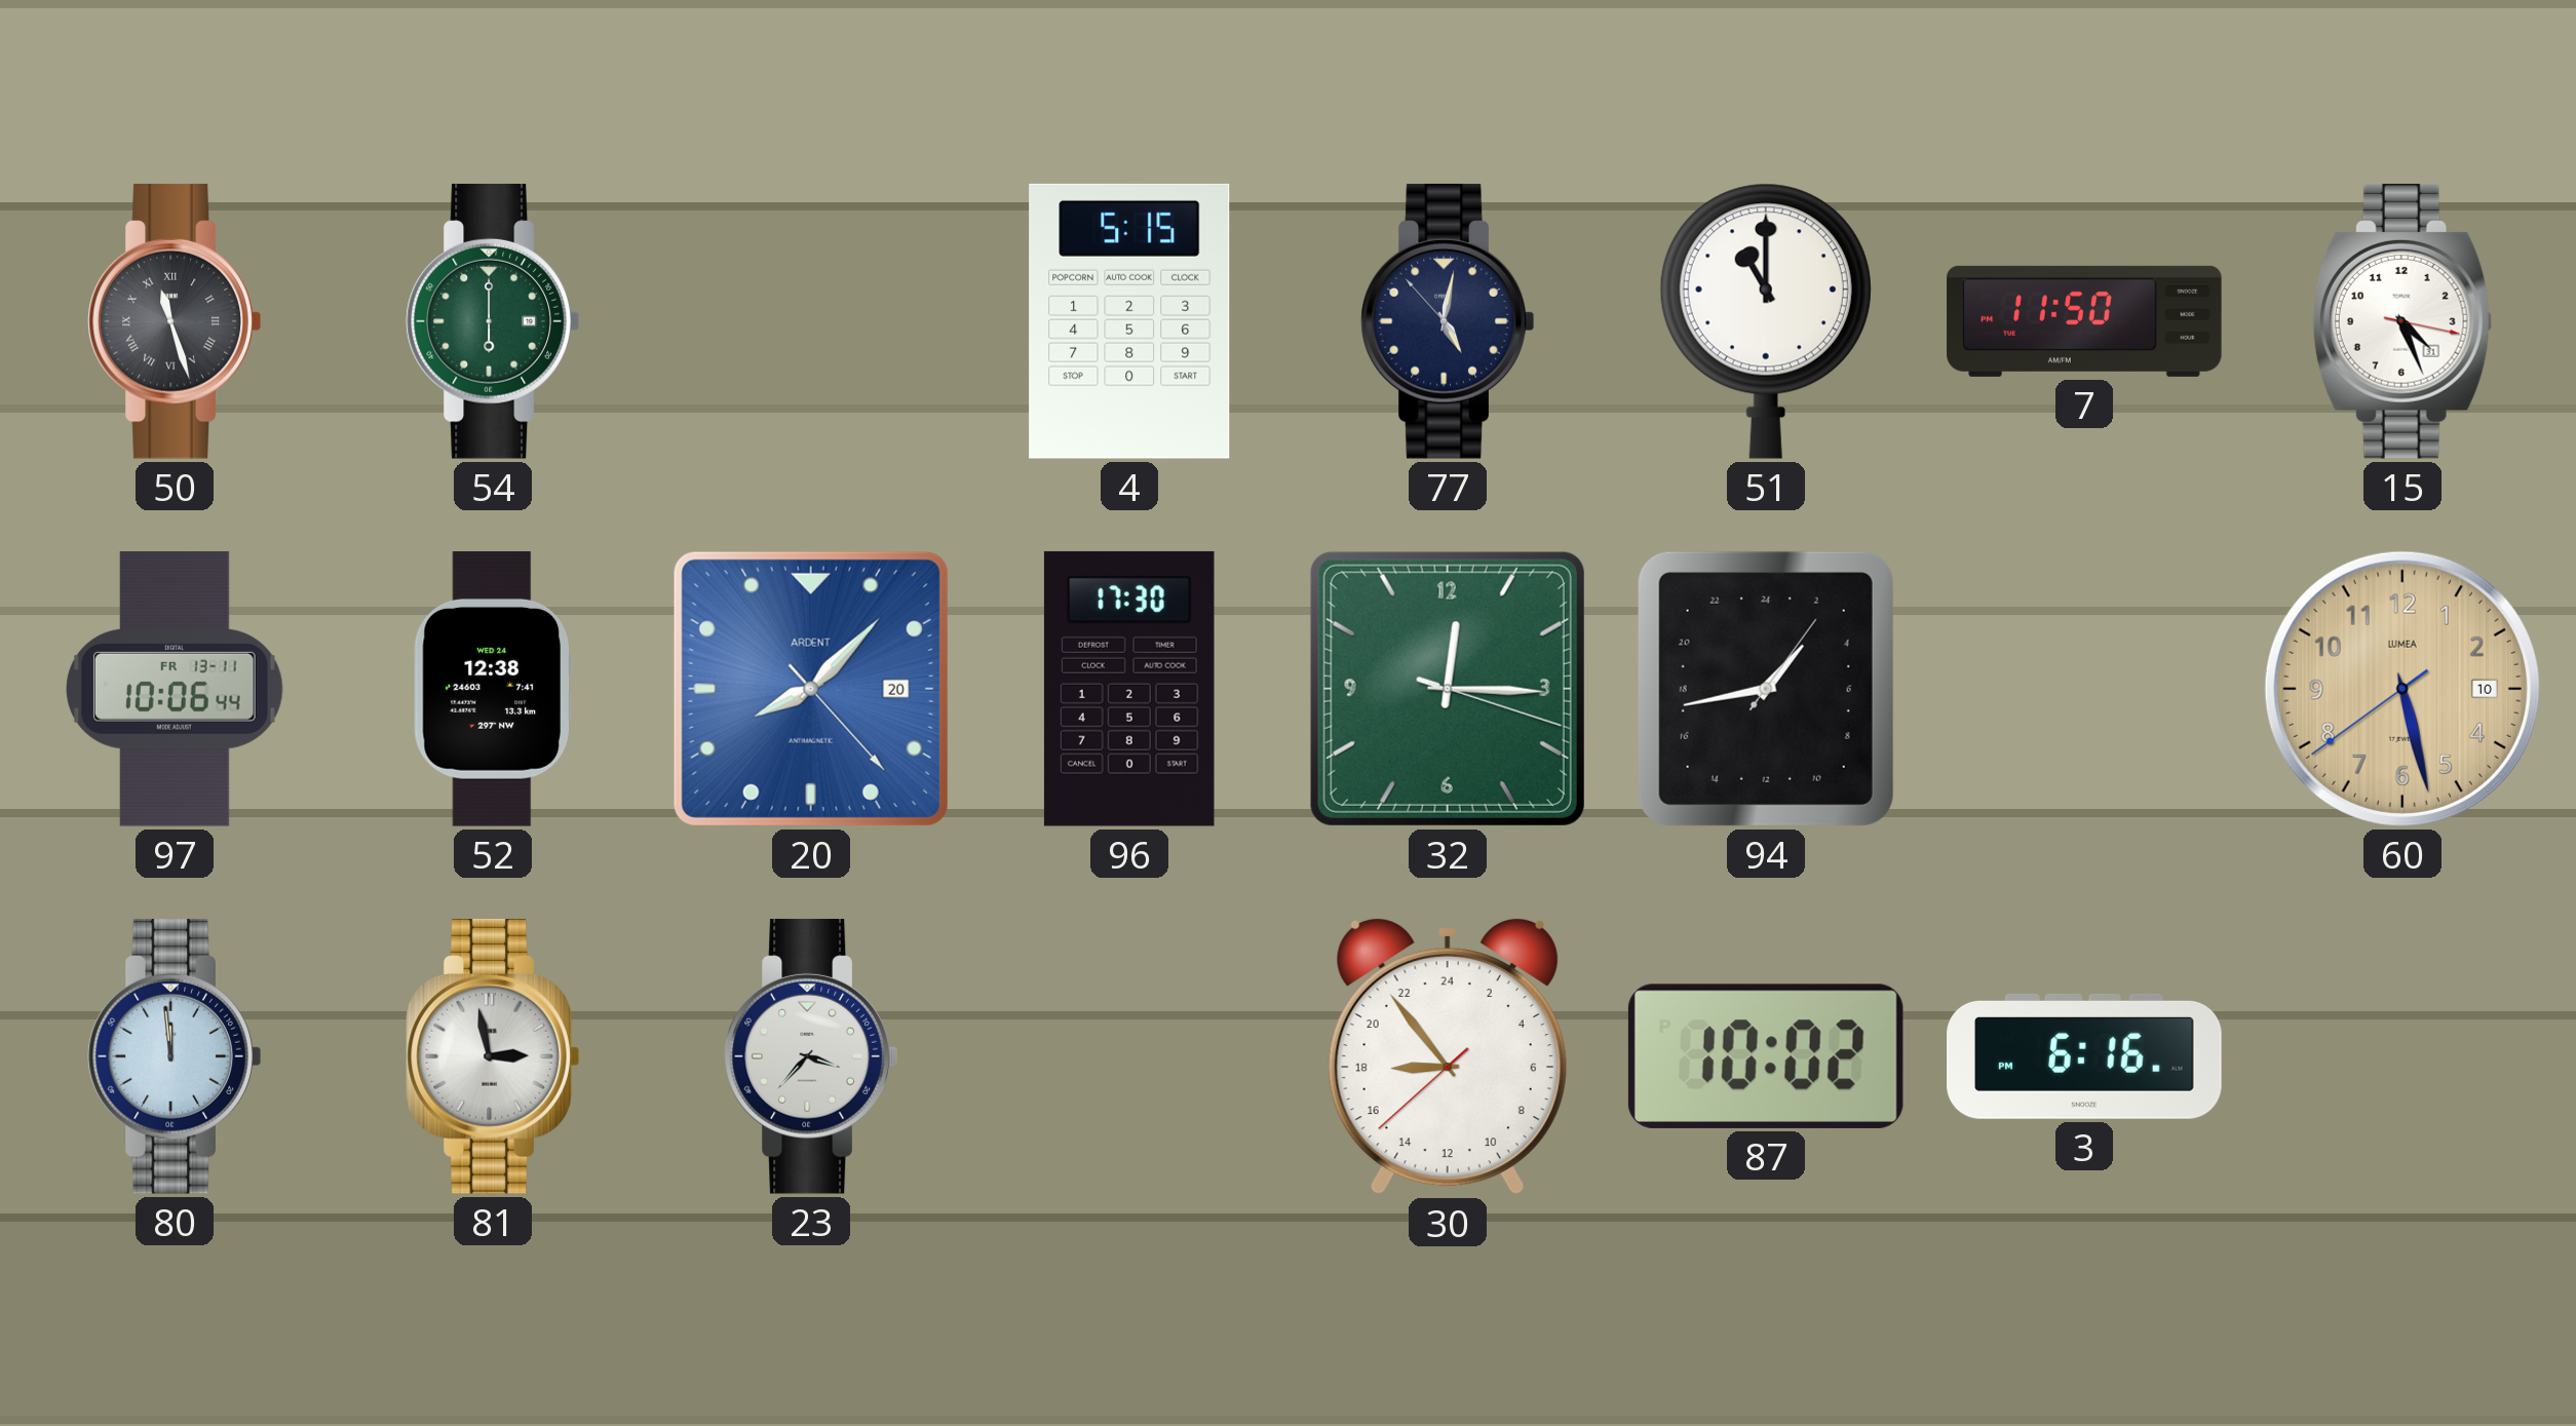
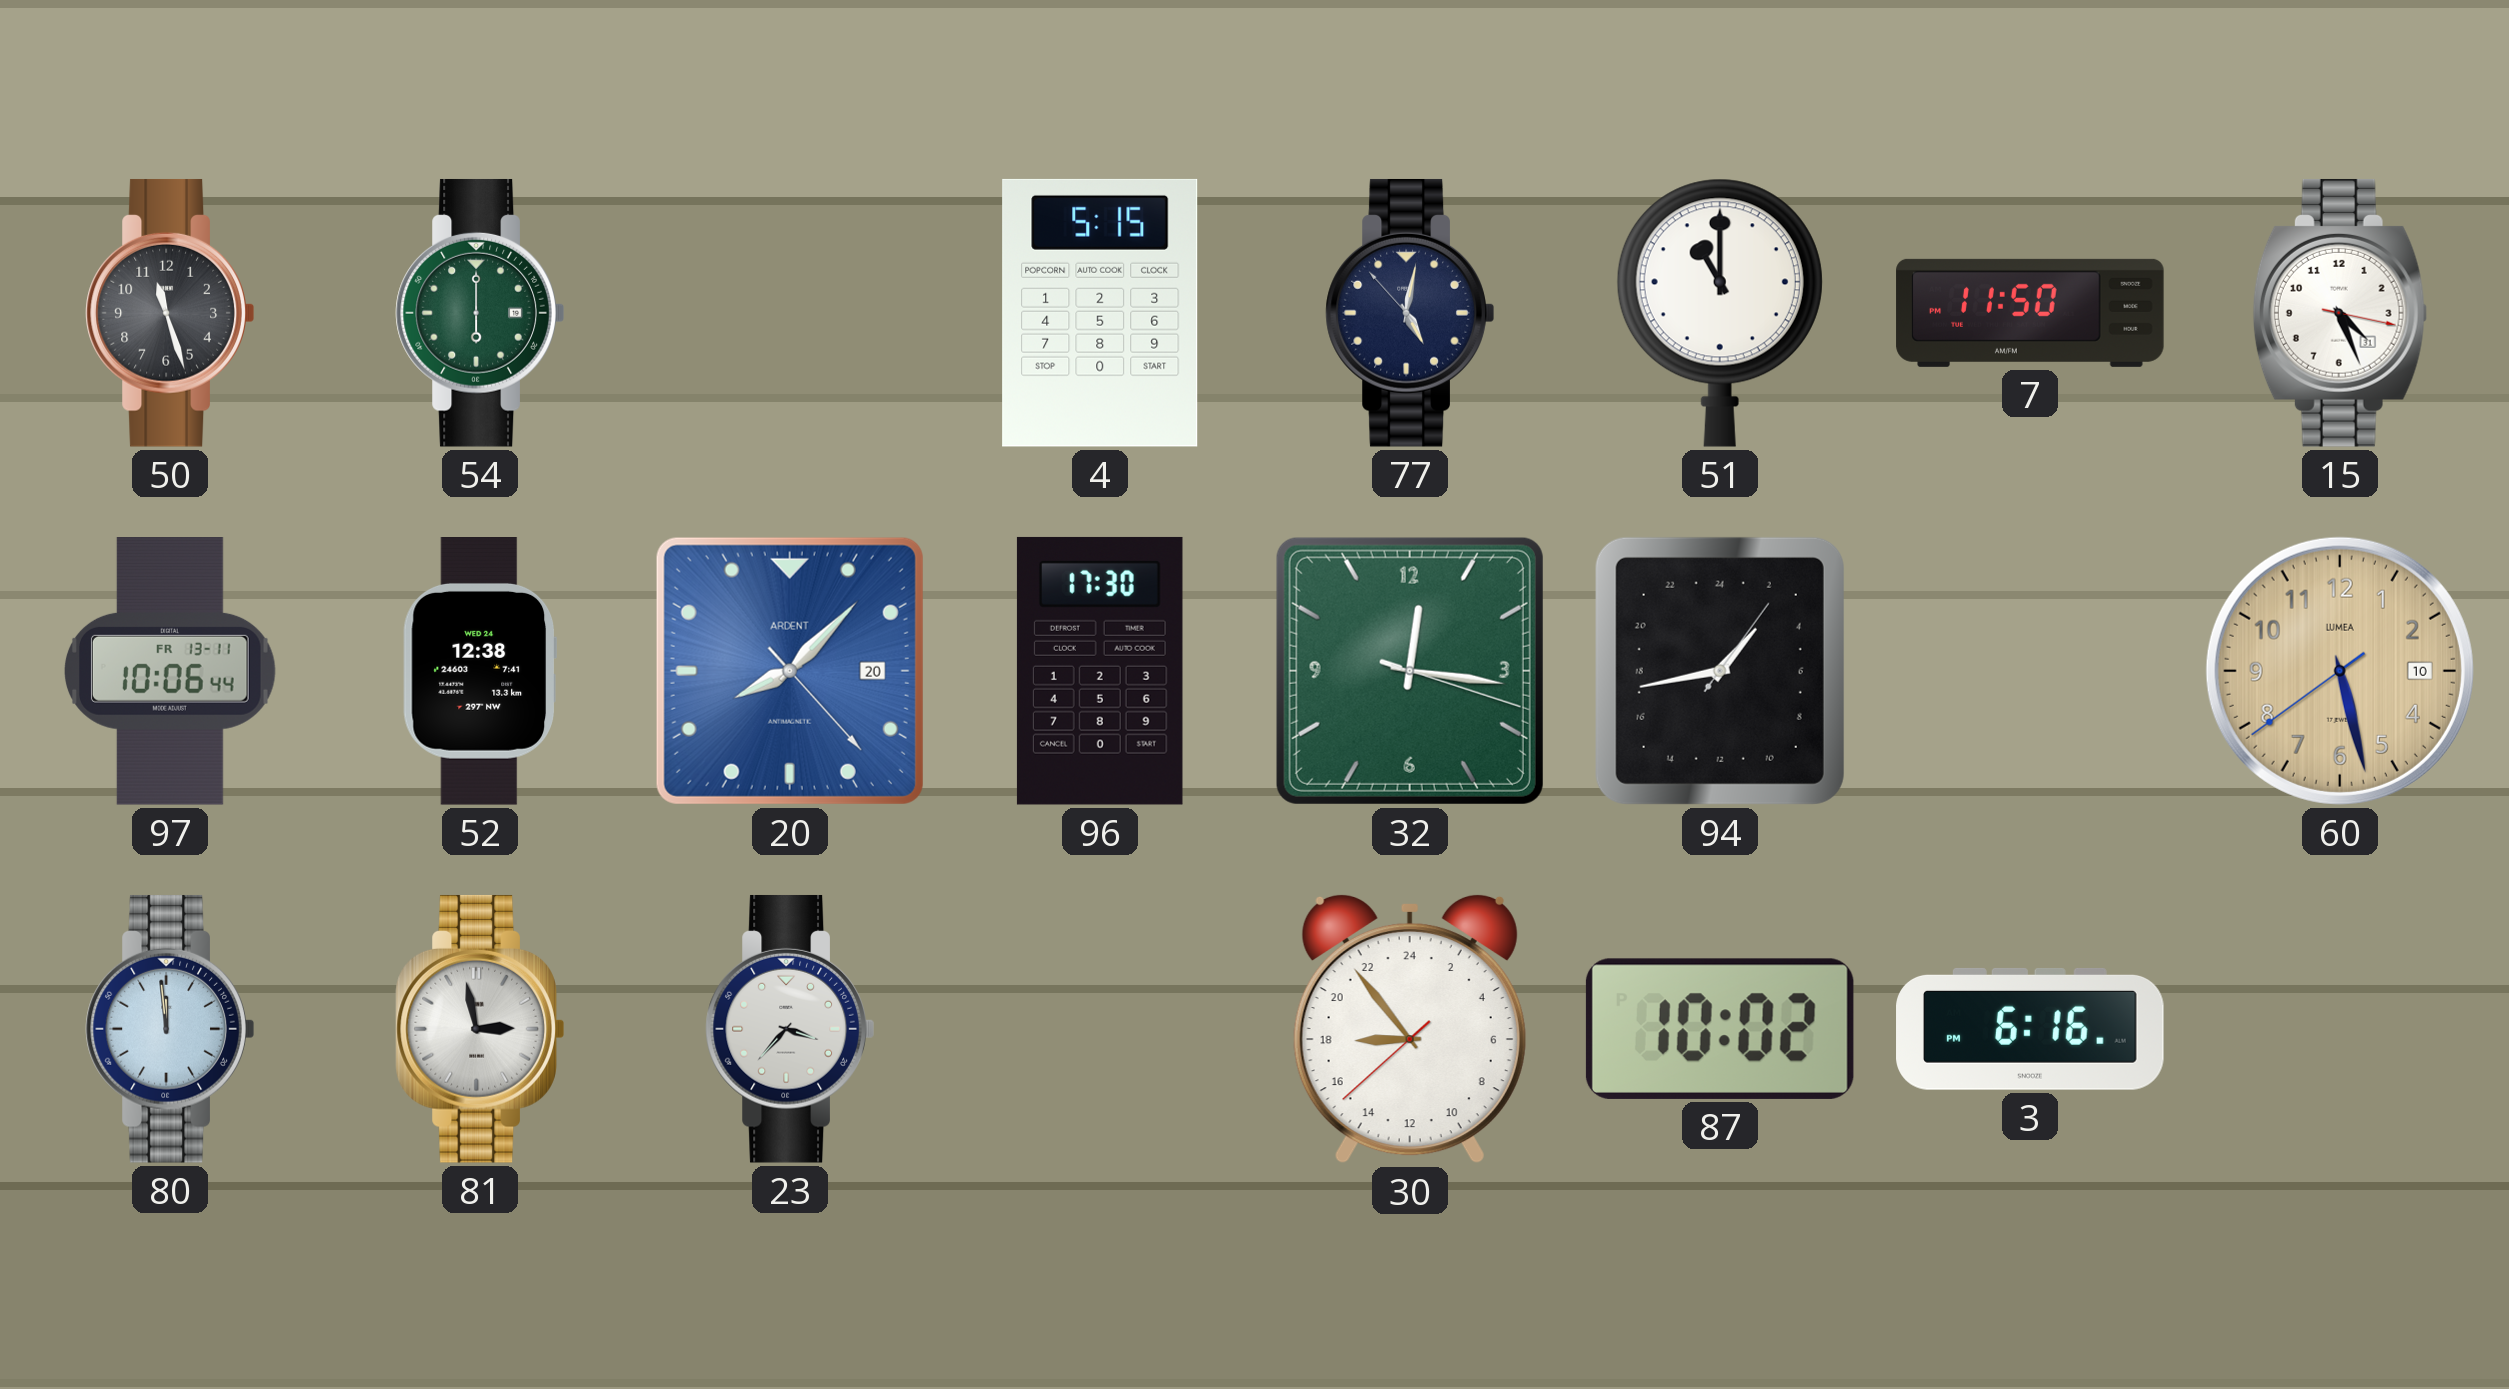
50 numerals: Roman -> Arabic
32: 12:15 -> 12:16
